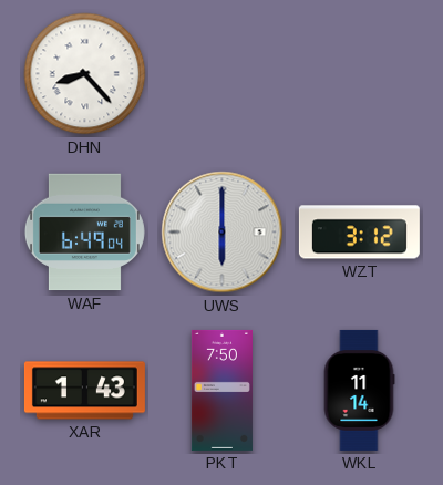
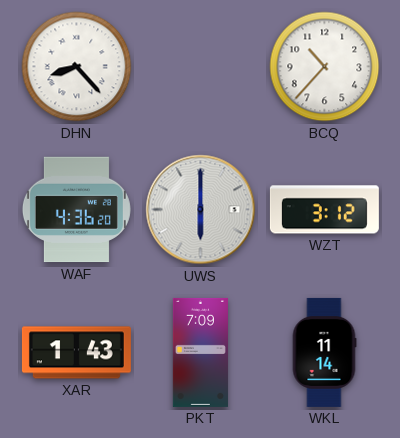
BCQ: none -> 10:37
WAF: 6:49 -> 4:36
PKT: 7:50 -> 7:09
